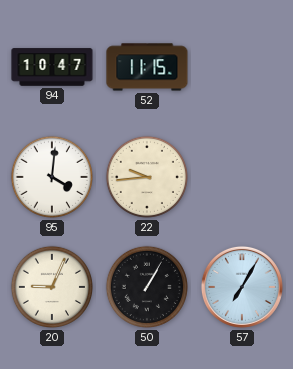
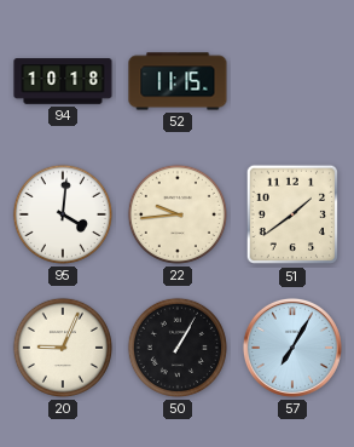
94: 10:47 -> 10:18
51: none -> 1:39
